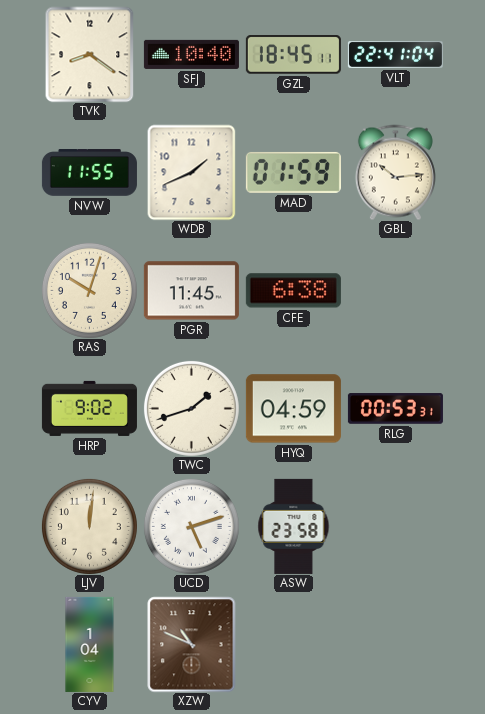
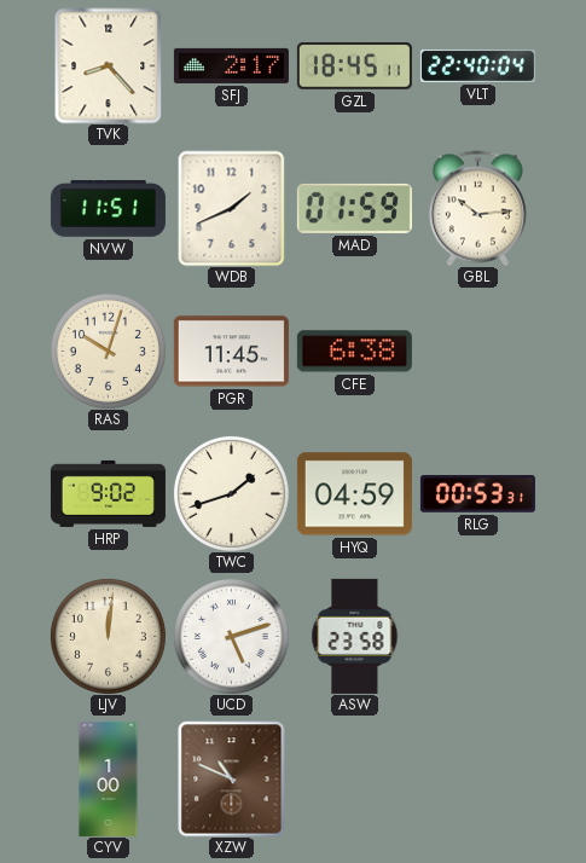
TVK: 8:21 -> 8:23
SFJ: 10:40 -> 2:17
VLT: 22:41 -> 22:40
NVW: 11:55 -> 11:51
CYV: 1:04 -> 1:00
